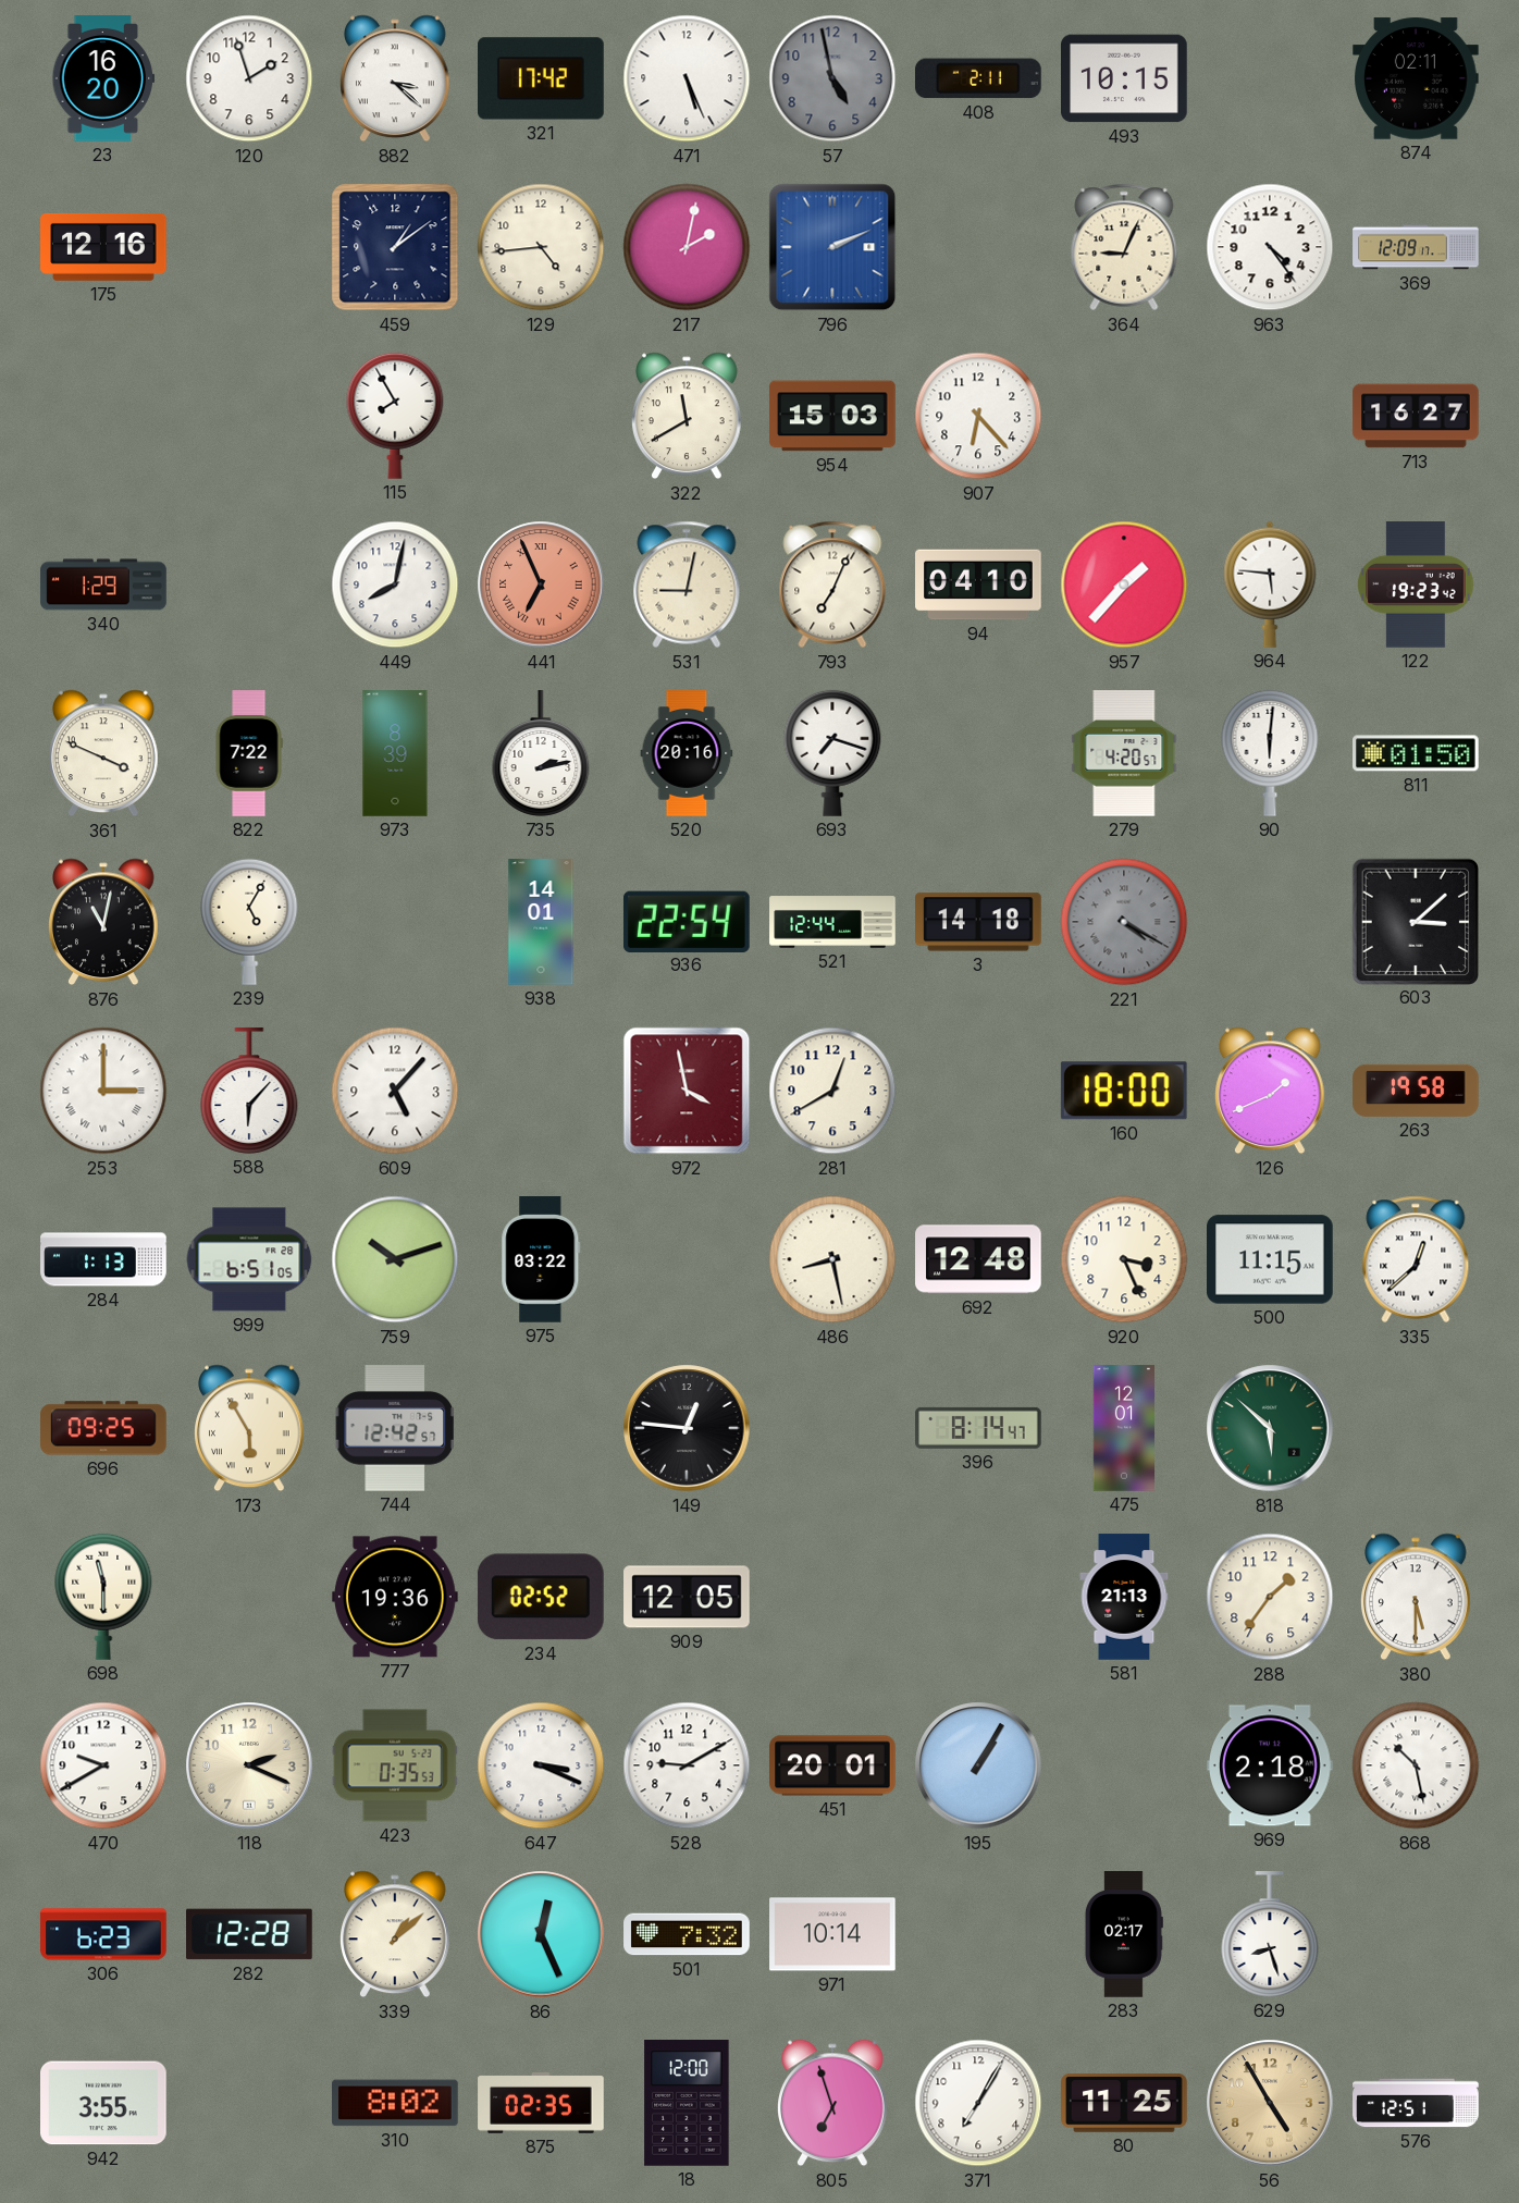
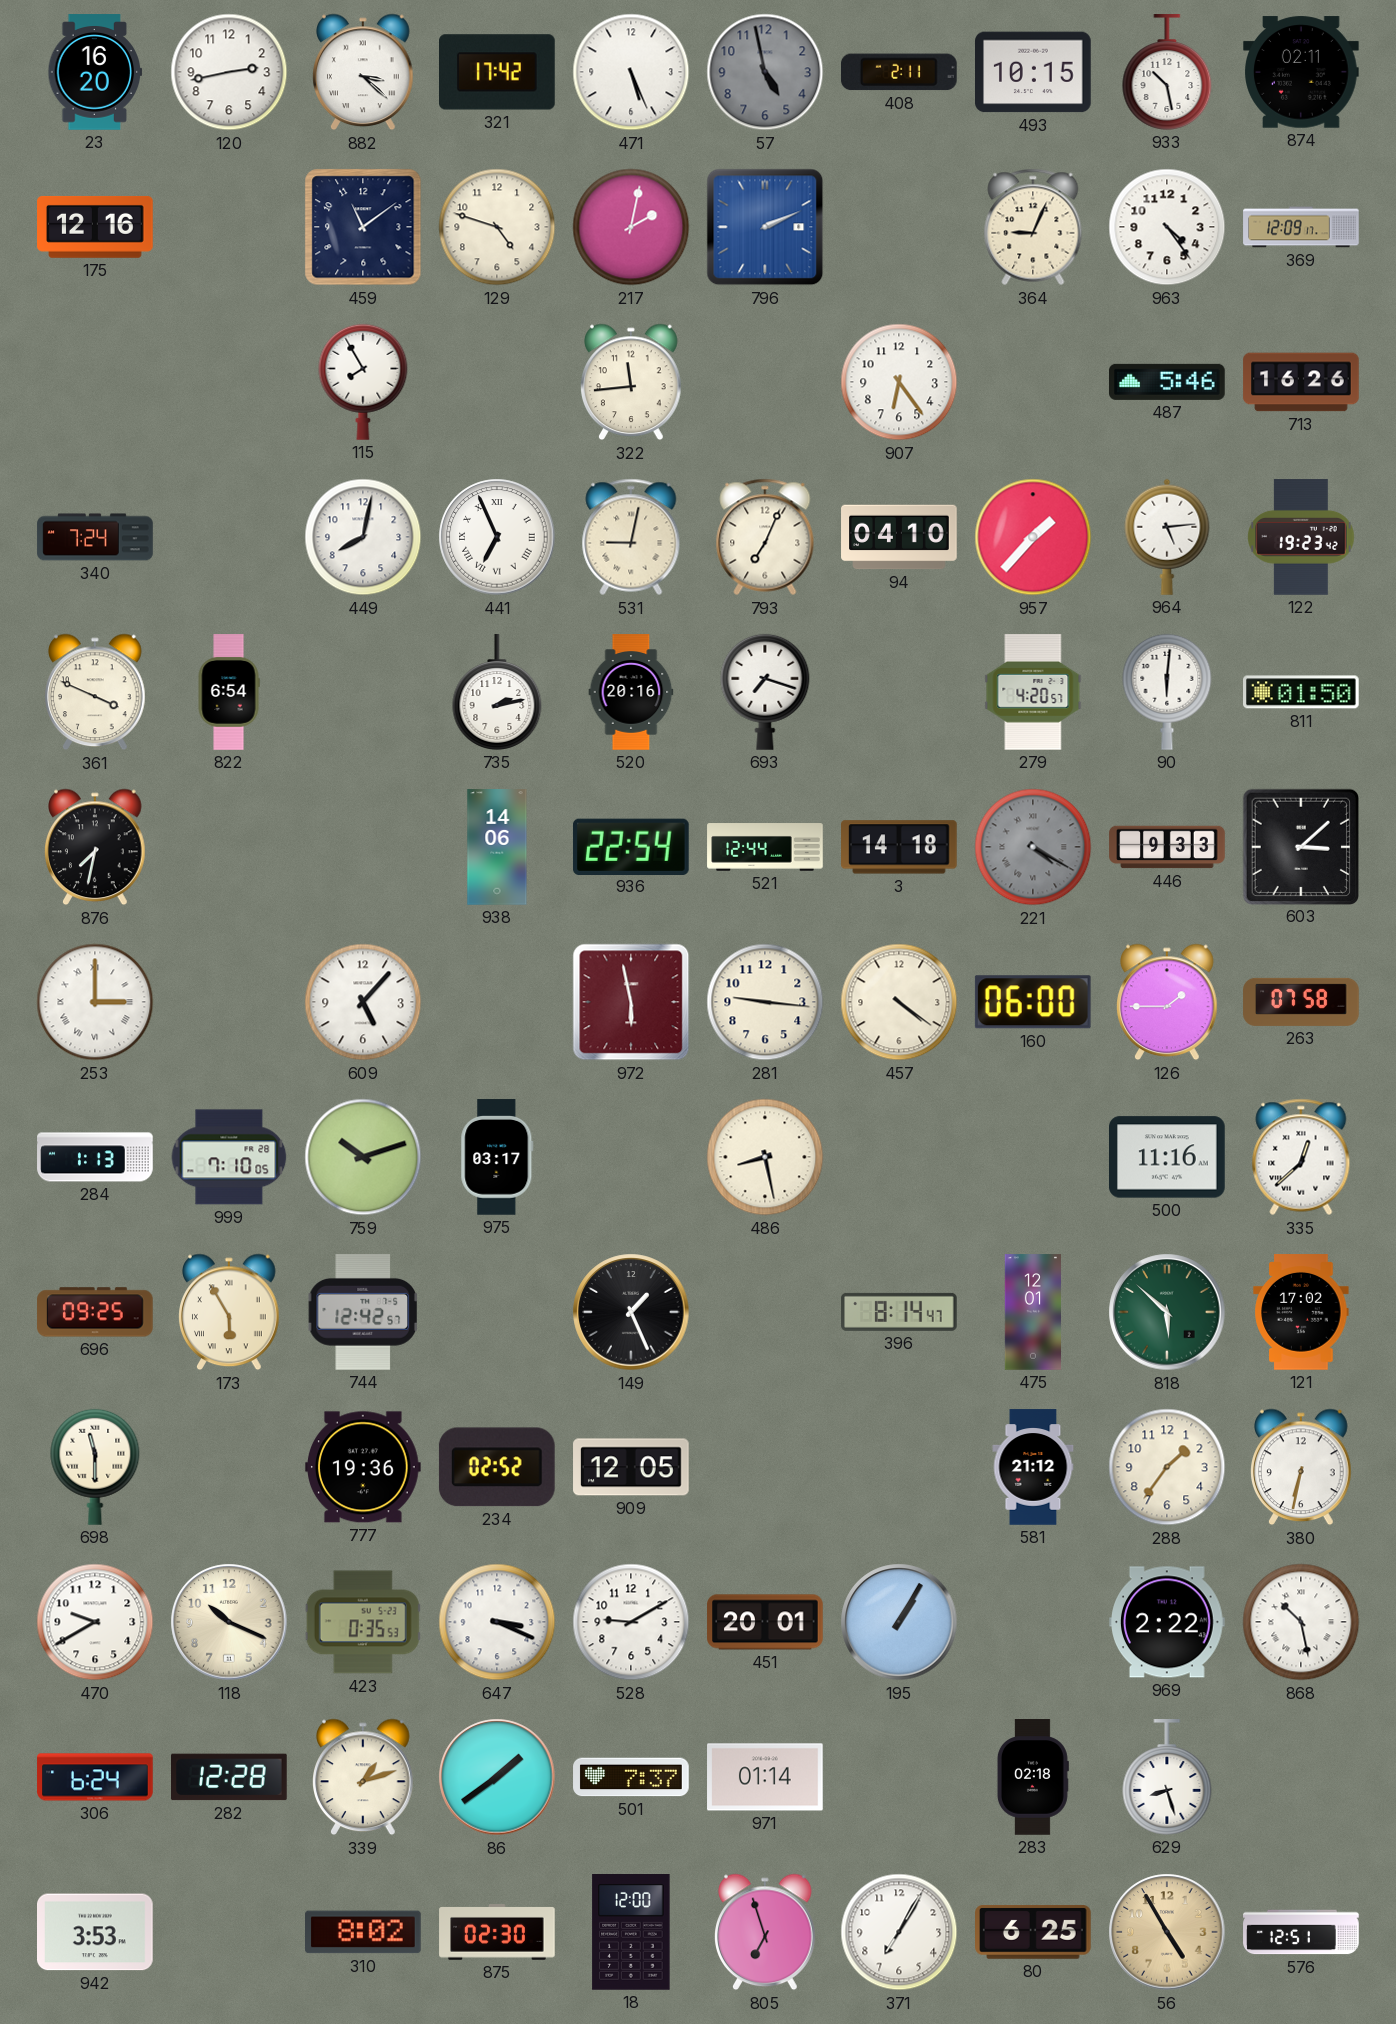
120: 1:57 -> 2:43
933: none -> 10:28
459: 1:09 -> 11:09
129: 4:44 -> 4:48
322: 11:40 -> 11:44
954: 15:03 -> none
907: 6:23 -> 6:24
487: none -> 5:46
713: 16:27 -> 16:26
340: 1:29 -> 7:24
441 dial: salmon -> white
964: 5:46 -> 5:14
822: 7:22 -> 6:54
973: 8:39 -> none
876: 11:02 -> 7:32
239: 5:05 -> none
938: 14:01 -> 14:06
446: none -> 9:33
588: 6:07 -> none
972: 3:58 -> 5:58
281: 12:40 -> 9:16
457: none -> 4:21
160: 18:00 -> 06:00
126: 1:41 -> 1:45
263: 19:58 -> 07:58
999: 6:51 -> 7:10
975: 03:22 -> 03:17
692: 12:48 -> none
920: 3:26 -> none
500: 11:15 -> 11:16
149: 12:46 -> 1:26
121: none -> 17:02
581: 21:13 -> 21:12
380: 5:30 -> 6:32
118: 2:19 -> 10:19
969: 2:18 -> 2:22
306: 6:23 -> 6:24
339: 1:08 -> 1:12
86: 12:26 -> 1:39
501: 7:32 -> 7:37
971: 10:14 -> 01:14
283: 02:17 -> 02:18
942: 3:55 -> 3:53
875: 02:35 -> 02:30
80: 11:25 -> 6:25
